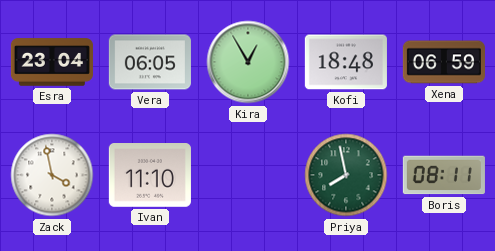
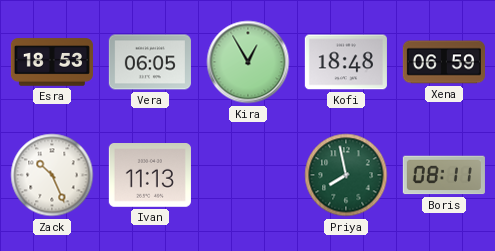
Esra: 23:04 -> 18:53
Zack: 3:58 -> 10:26
Ivan: 11:10 -> 11:13
